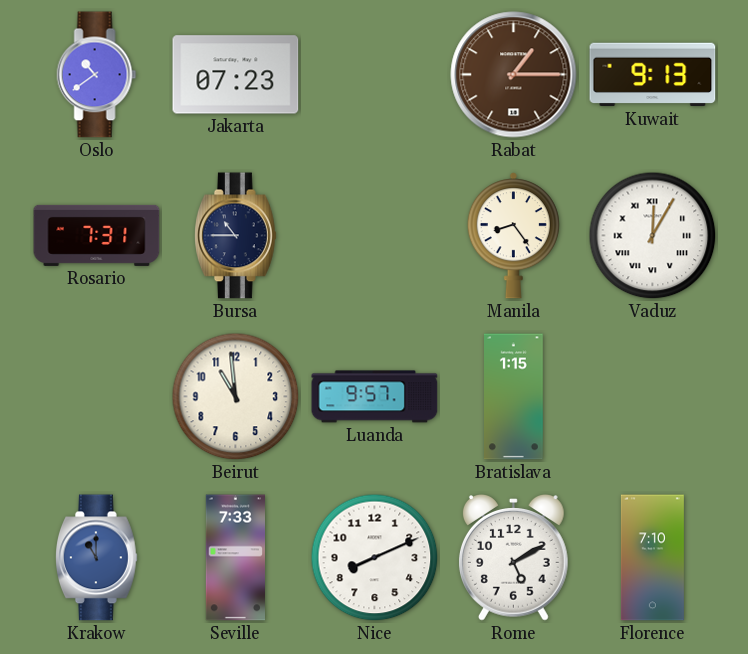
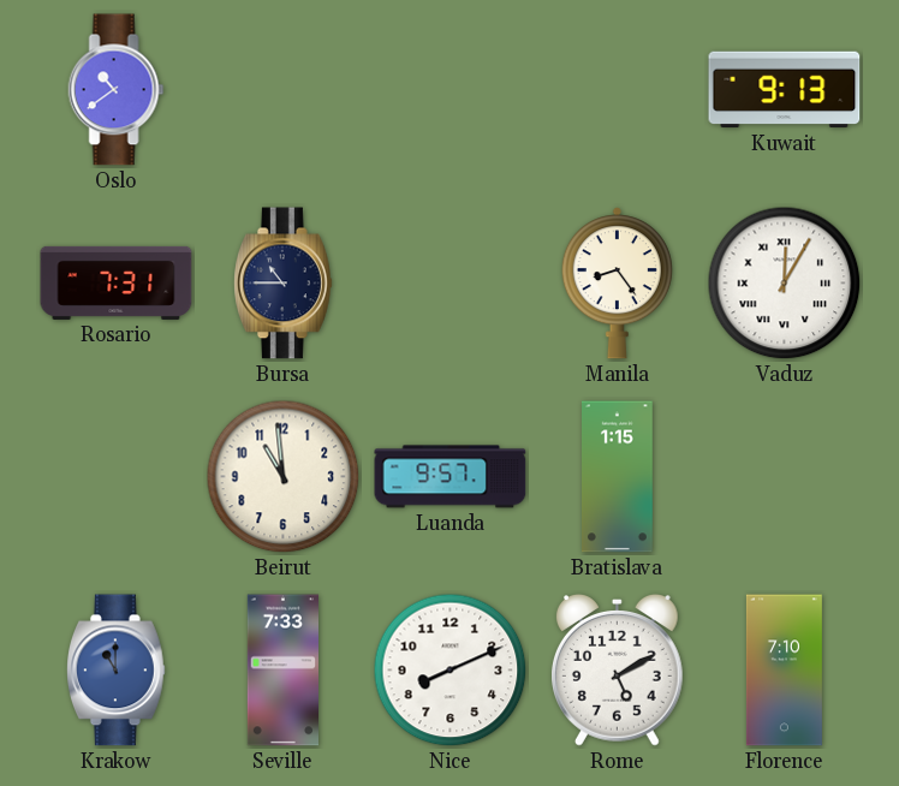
Jakarta: 07:23 -> none
Rabat: 1:15 -> none
